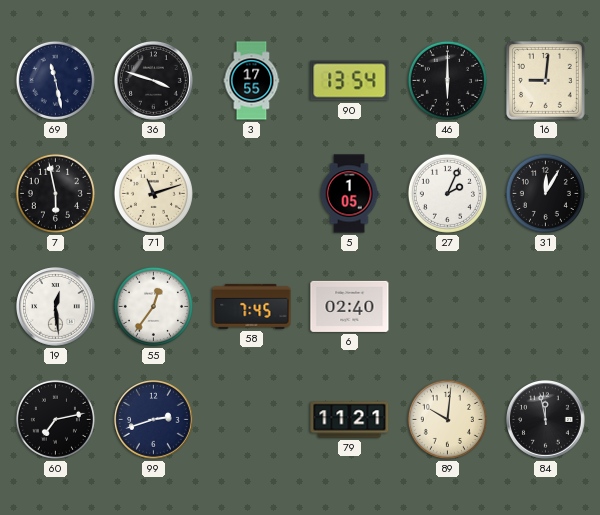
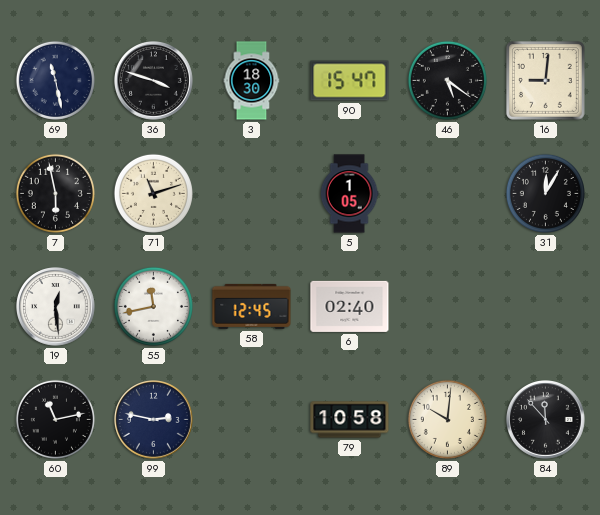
3: 17:55 -> 18:30
90: 13:54 -> 15:47
46: 6:00 -> 5:21
27: 2:04 -> none
55: 12:36 -> 11:43
58: 7:45 -> 12:45
60: 7:13 -> 11:13
99: 2:42 -> 2:47
79: 11:21 -> 10:58
84: 11:58 -> 11:53
